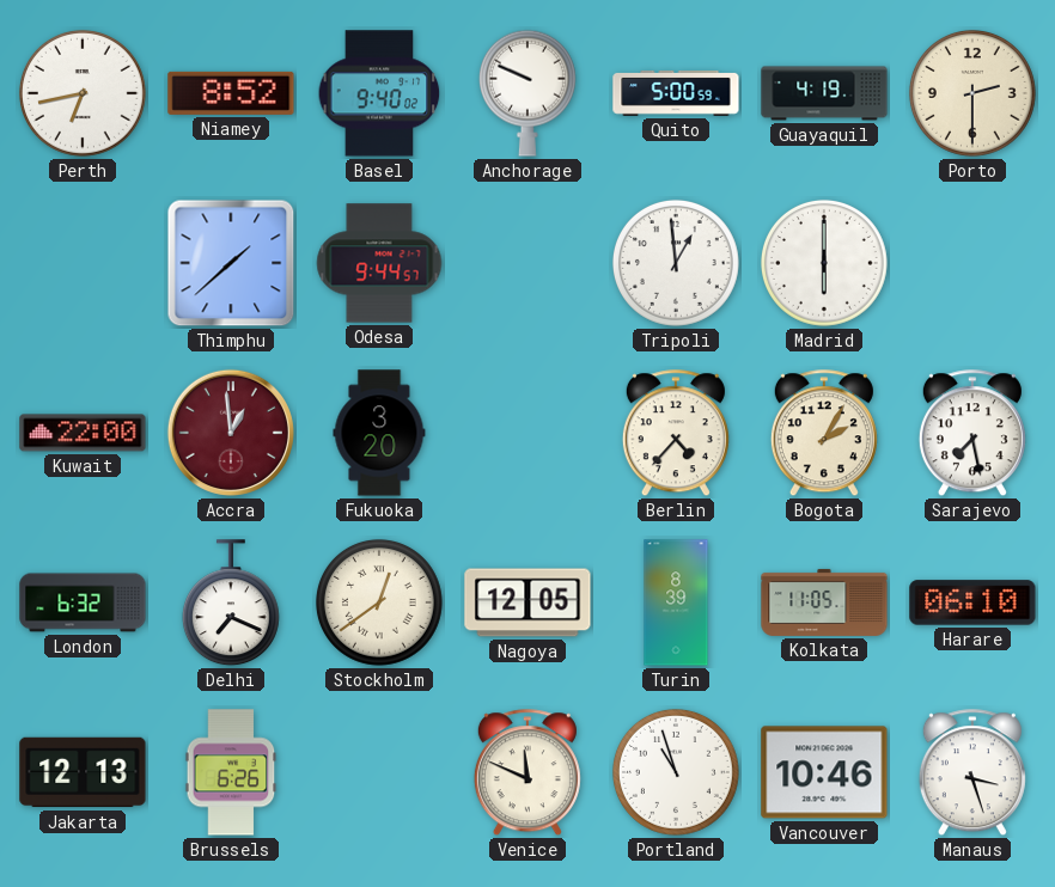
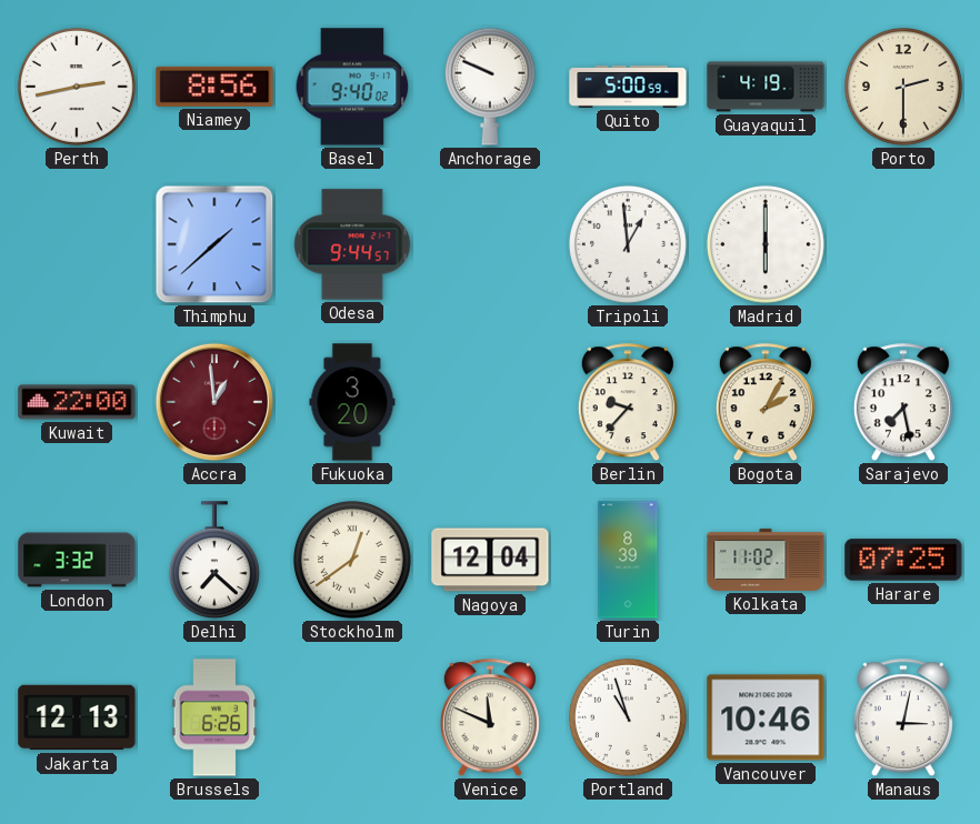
Perth: 6:43 -> 2:43
Niamey: 8:52 -> 8:56
Berlin: 4:37 -> 9:37
London: 6:32 -> 3:32
Delhi: 7:19 -> 7:22
Nagoya: 12:05 -> 12:04
Kolkata: 11:05 -> 11:02
Harare: 06:10 -> 07:25
Manaus: 3:27 -> 3:02
